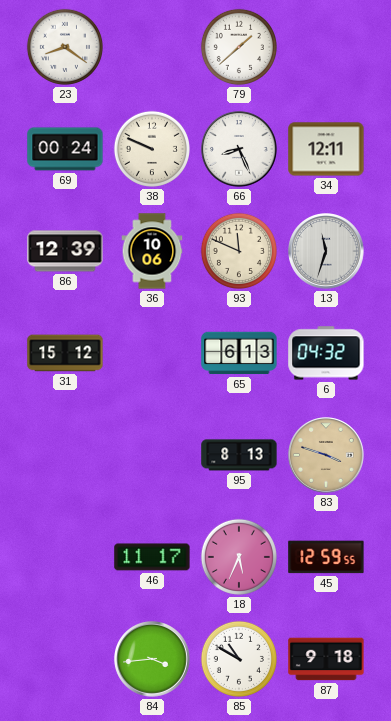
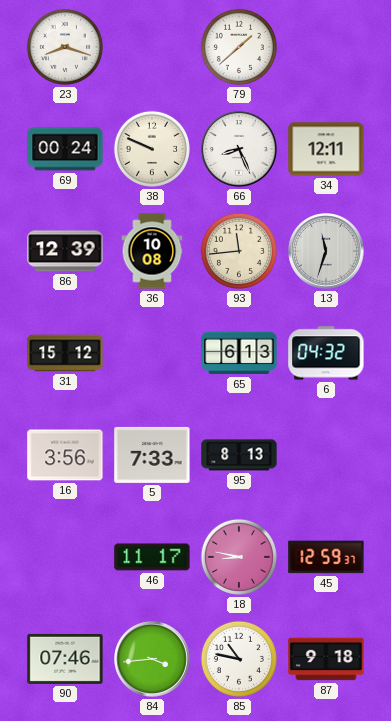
23: 8:21 -> 8:18
36: 10:06 -> 10:08
93: 11:49 -> 11:44
16: none -> 3:56
5: none -> 7:33
83: 3:48 -> none
18: 5:34 -> 8:47
45: 12:59:55 -> 12:59:37
90: none -> 07:46
85: 10:50 -> 10:47
